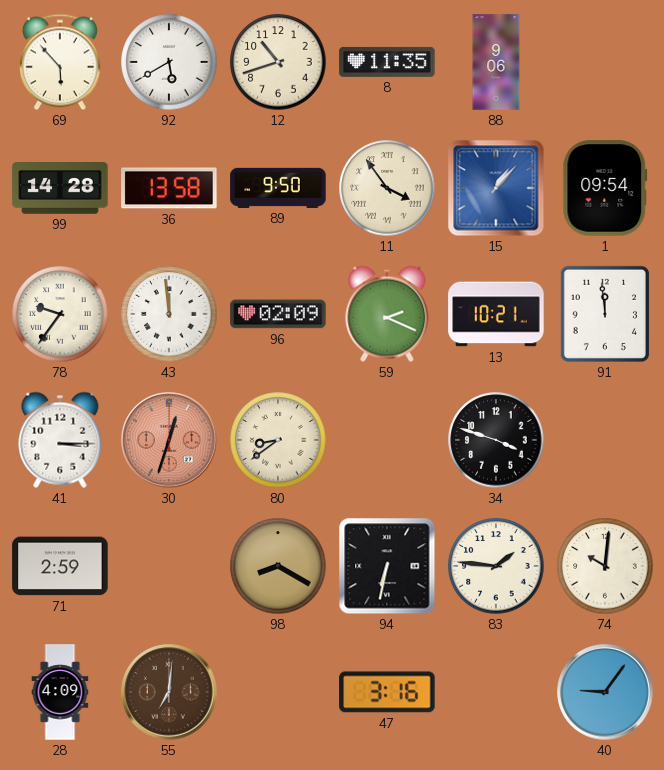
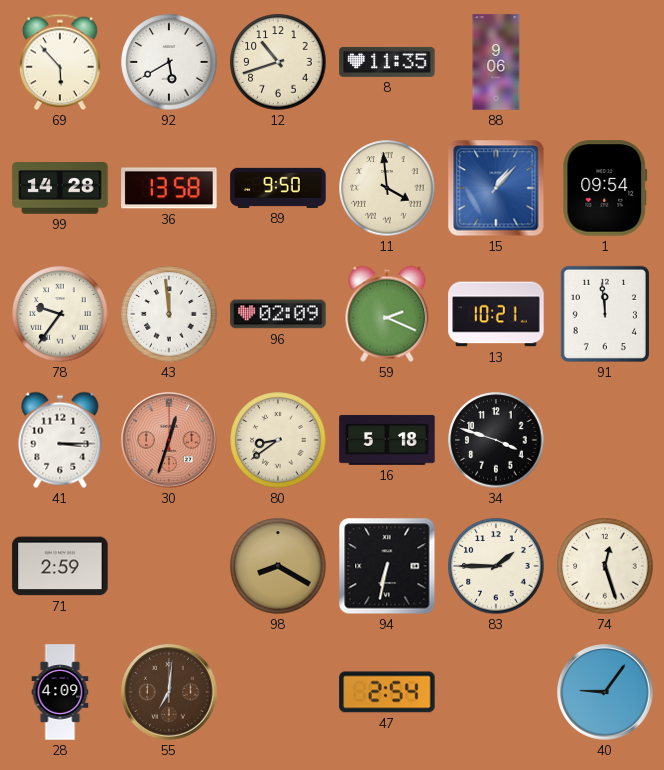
11: 3:54 -> 3:59
16: none -> 5:18
83: 1:46 -> 1:45
74: 10:01 -> 12:27
47: 3:16 -> 2:54
